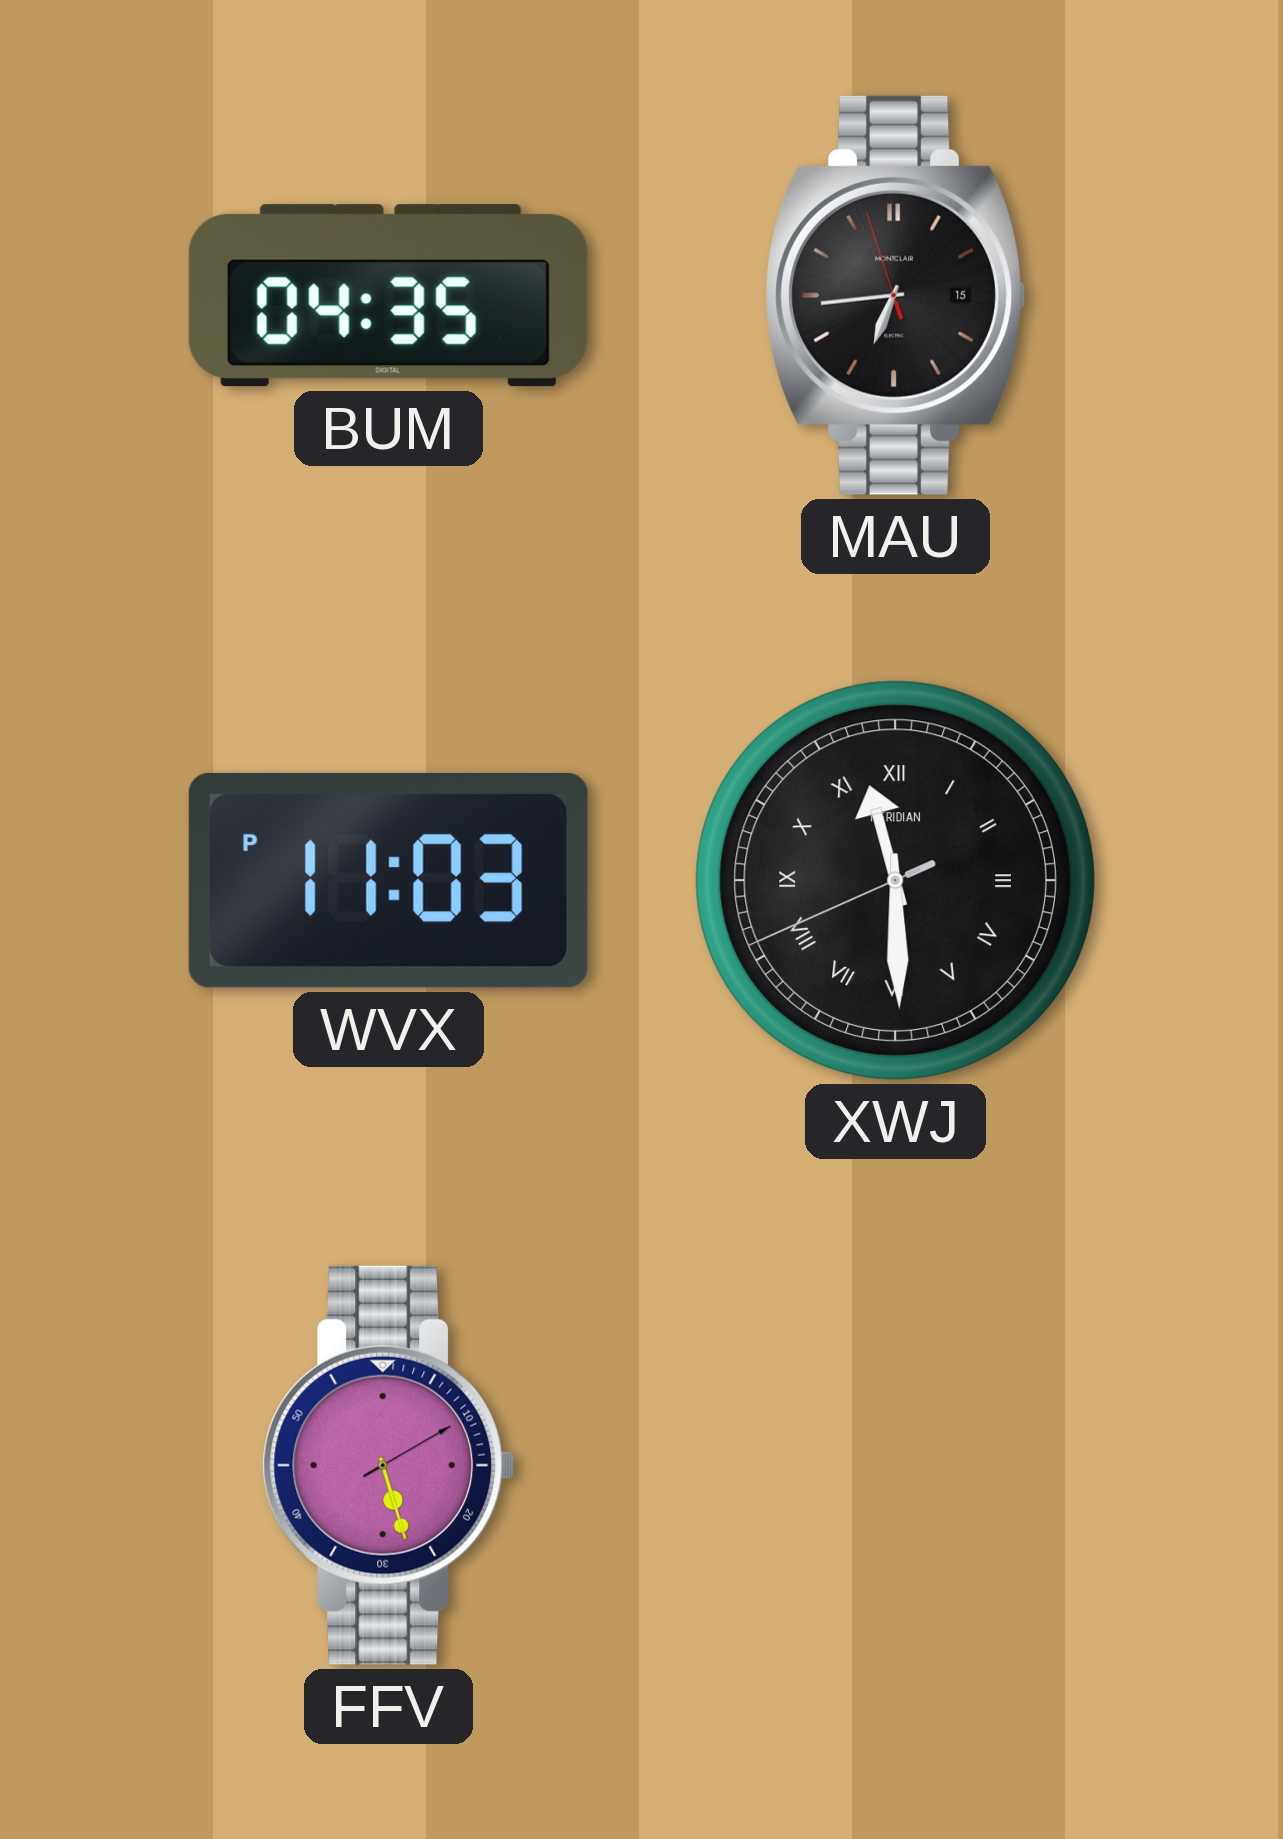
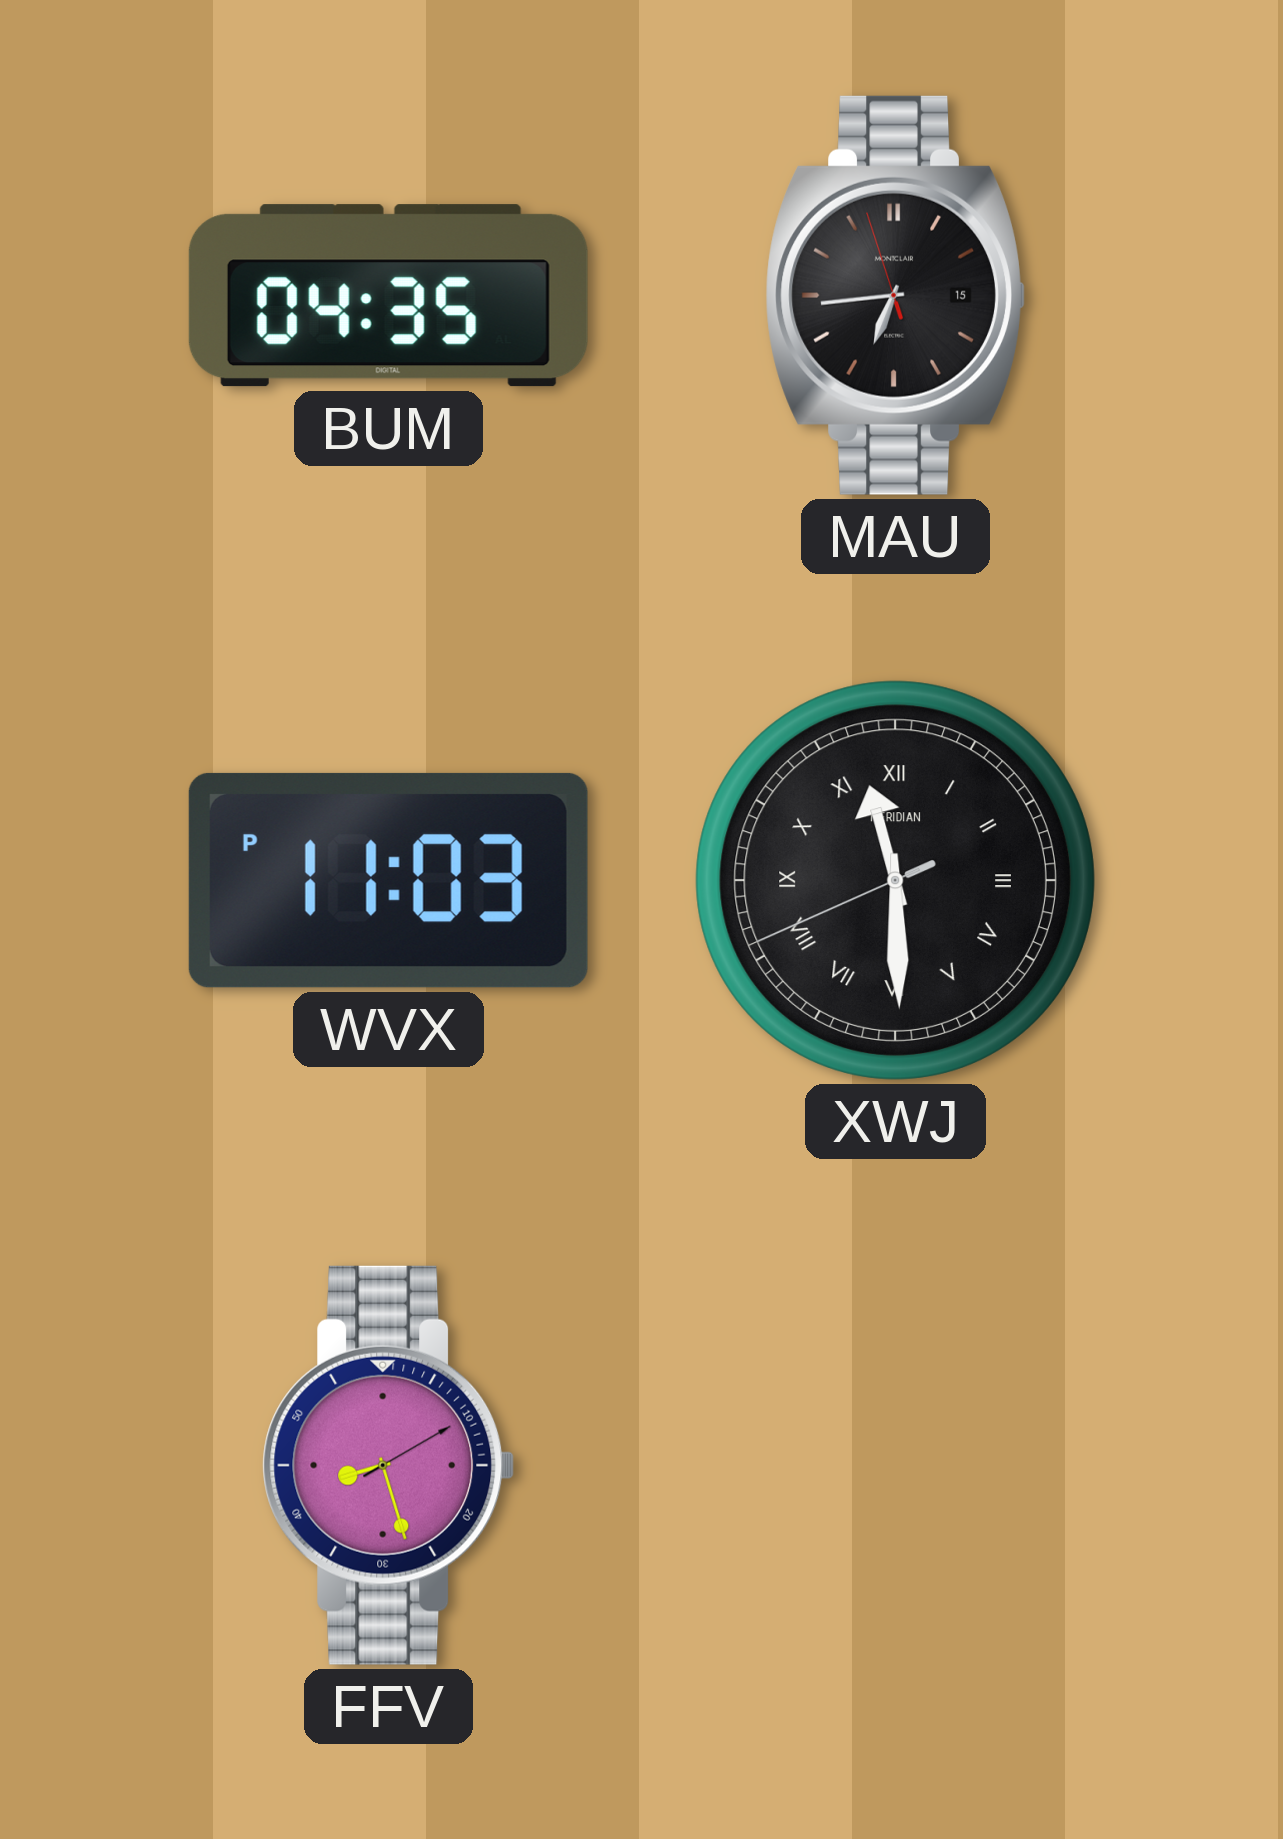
FFV: 5:27 -> 8:27
